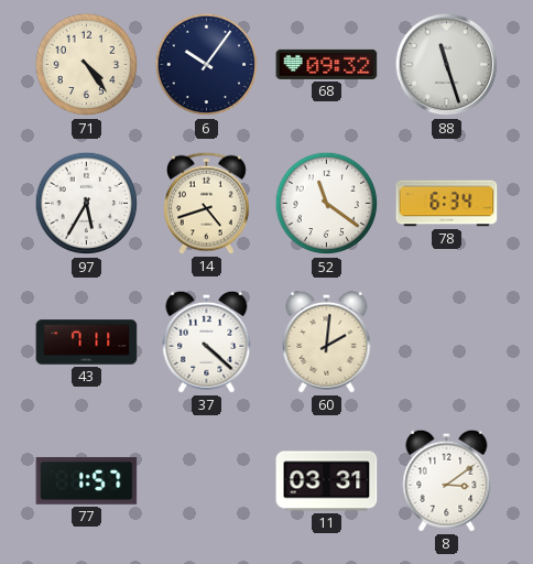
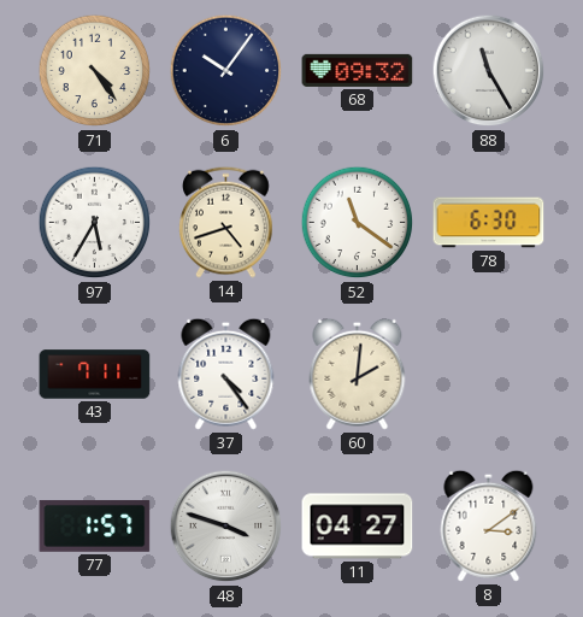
88: 11:27 -> 11:25
78: 6:34 -> 6:30
37: 4:22 -> 4:24
48: none -> 3:48
11: 03:31 -> 04:27
